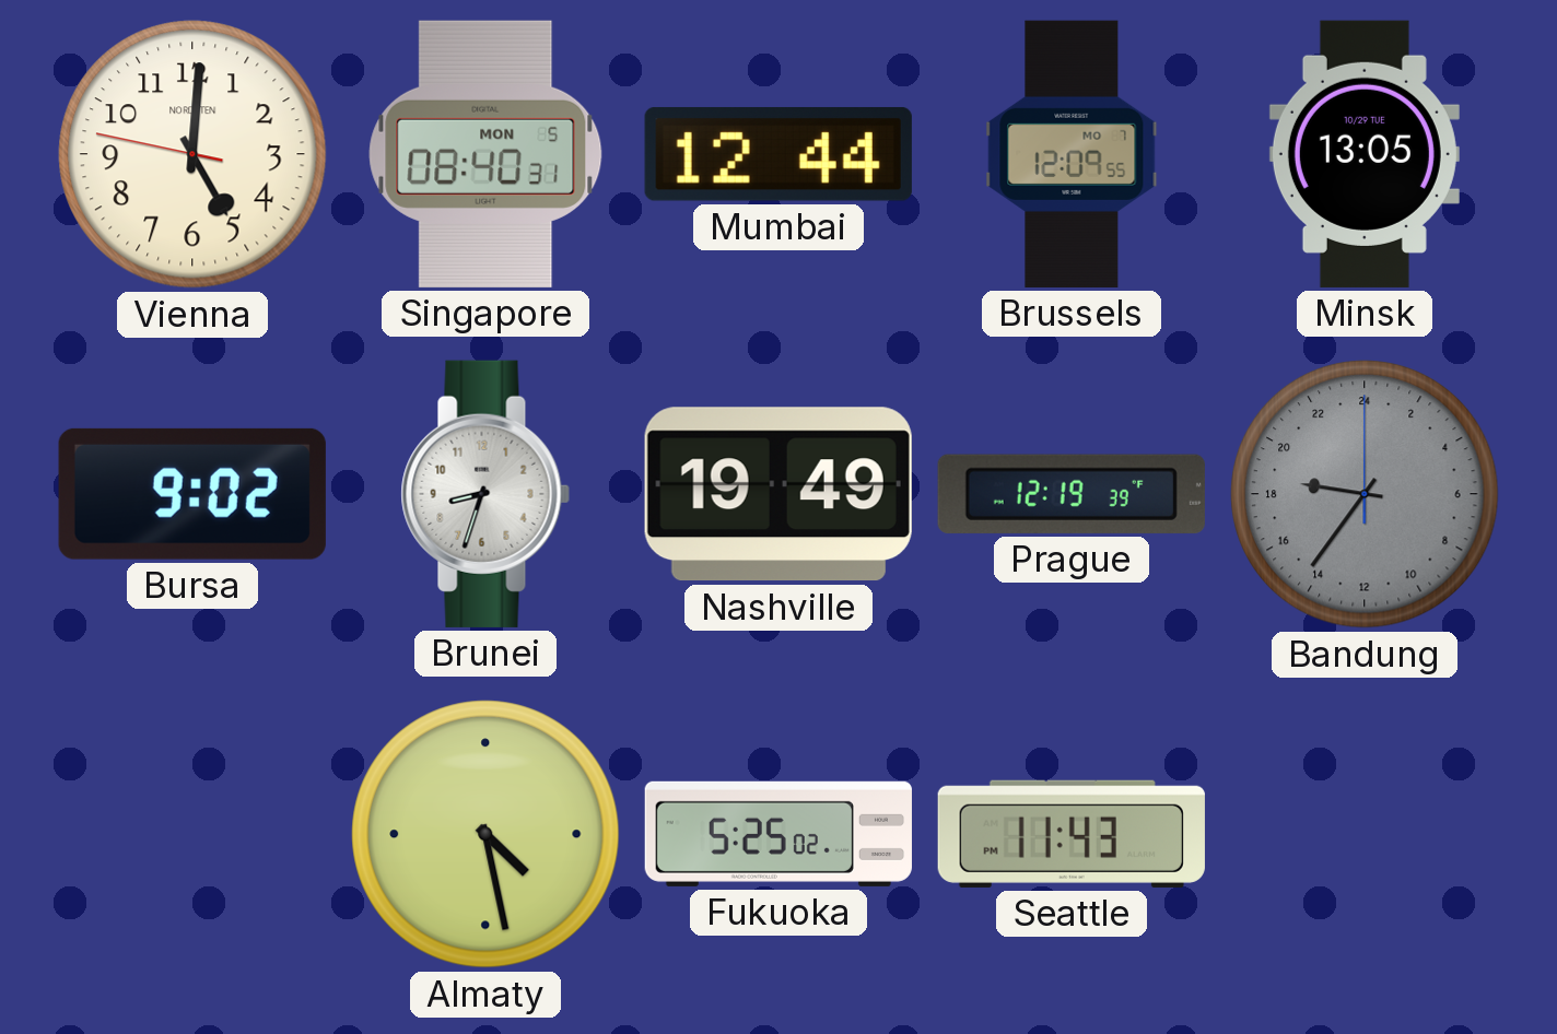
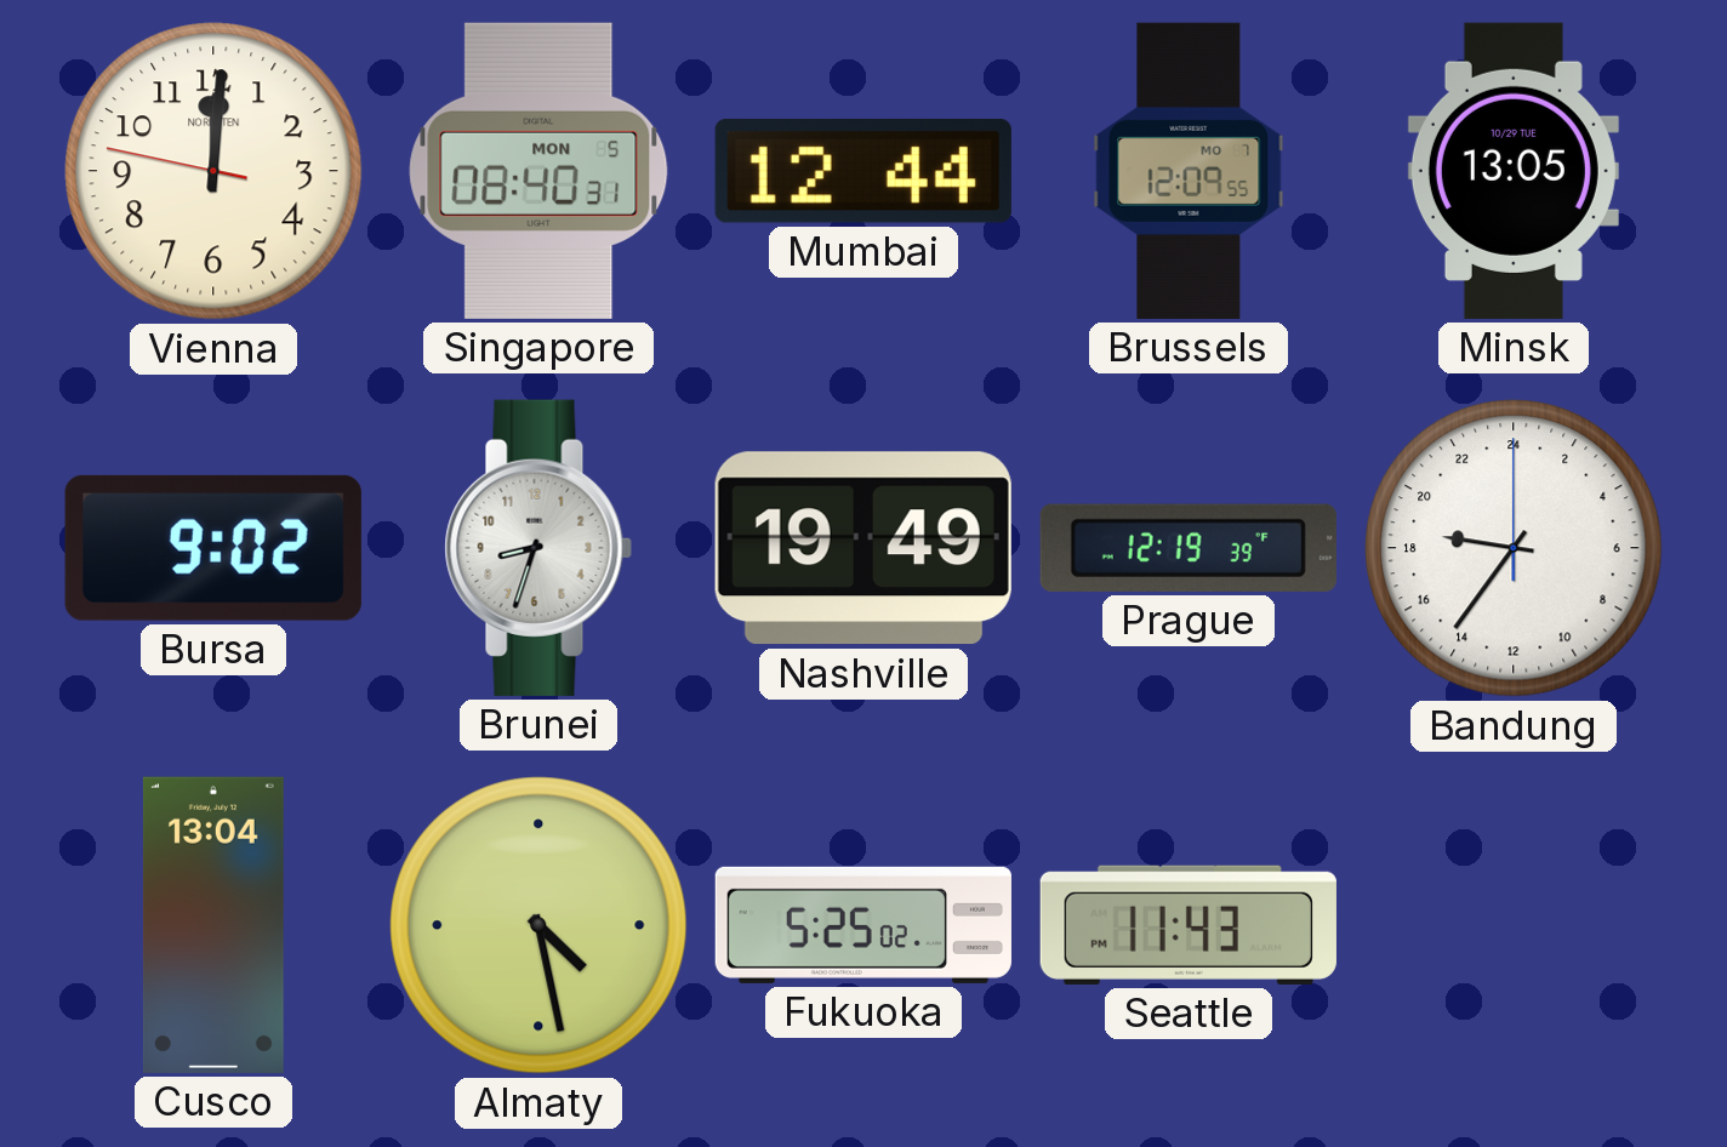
Vienna: 5:00 -> 12:00
Bandung dial: grey -> white
Cusco: none -> 13:04
